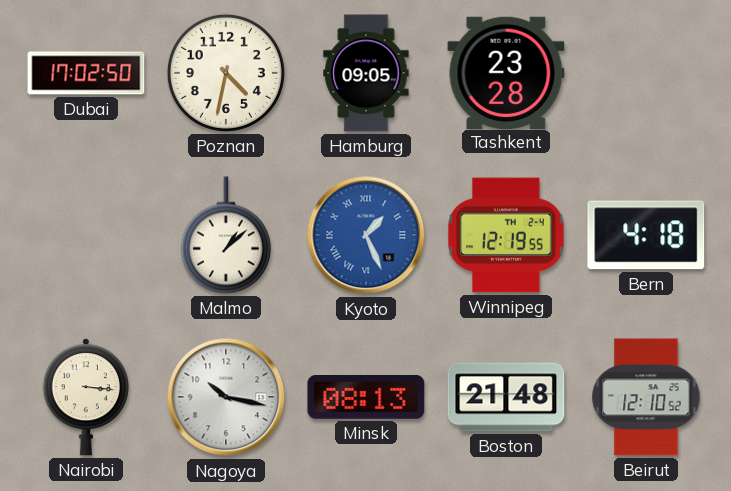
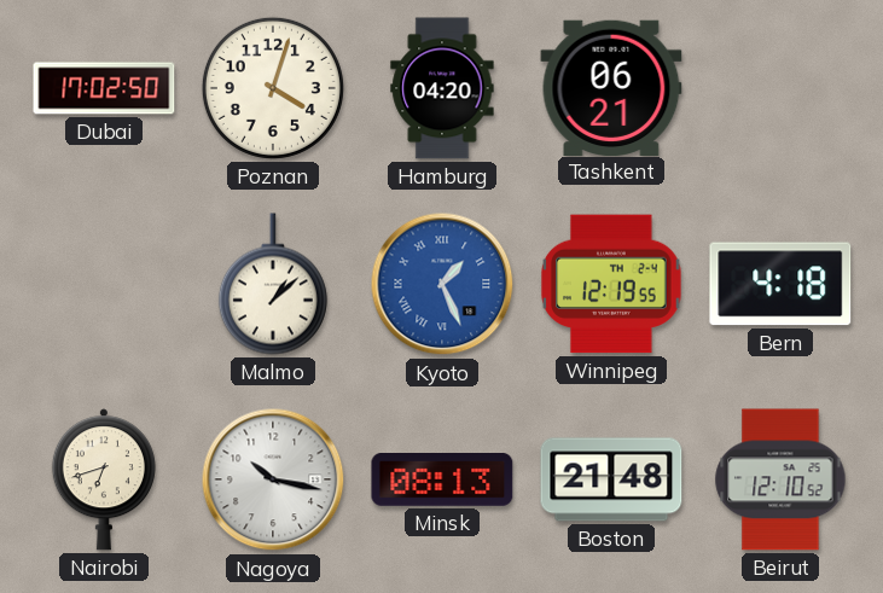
Poznan: 4:32 -> 4:03
Hamburg: 09:05 -> 04:20
Tashkent: 23:28 -> 06:21
Nairobi: 3:16 -> 6:42
